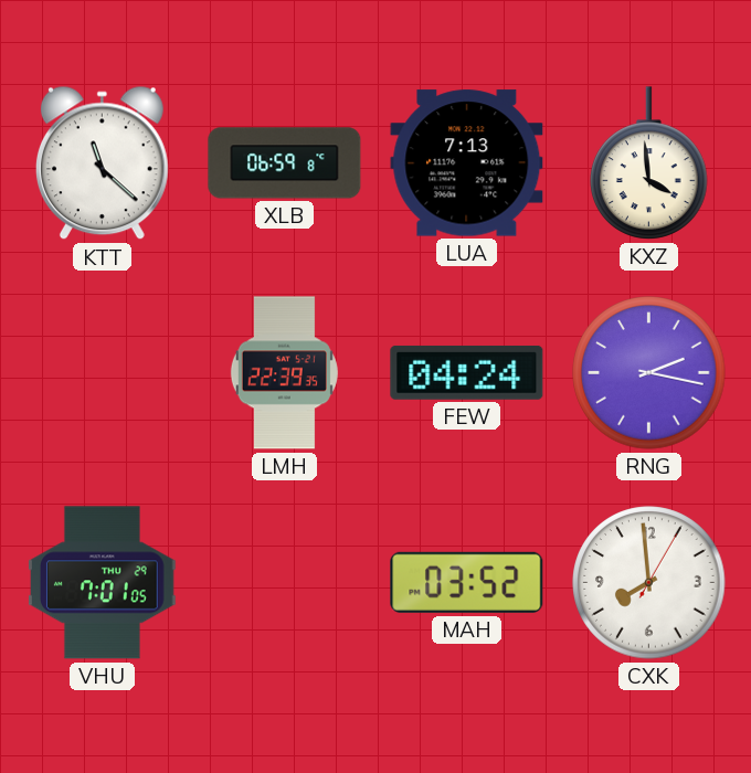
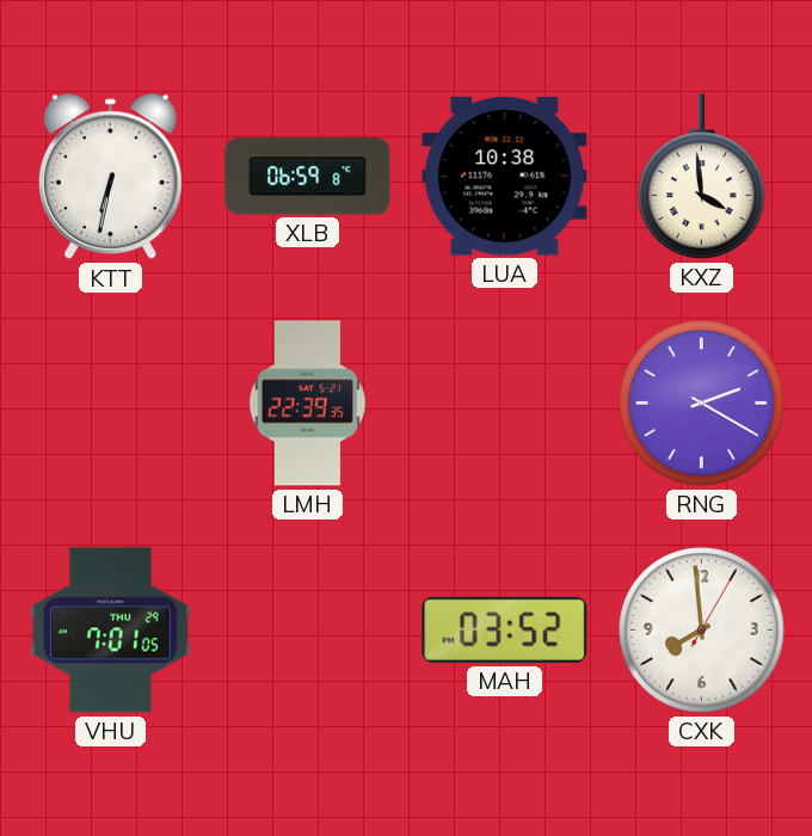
KTT: 11:22 -> 6:32
LUA: 7:13 -> 10:38
FEW: 04:24 -> none
RNG: 2:17 -> 2:20
